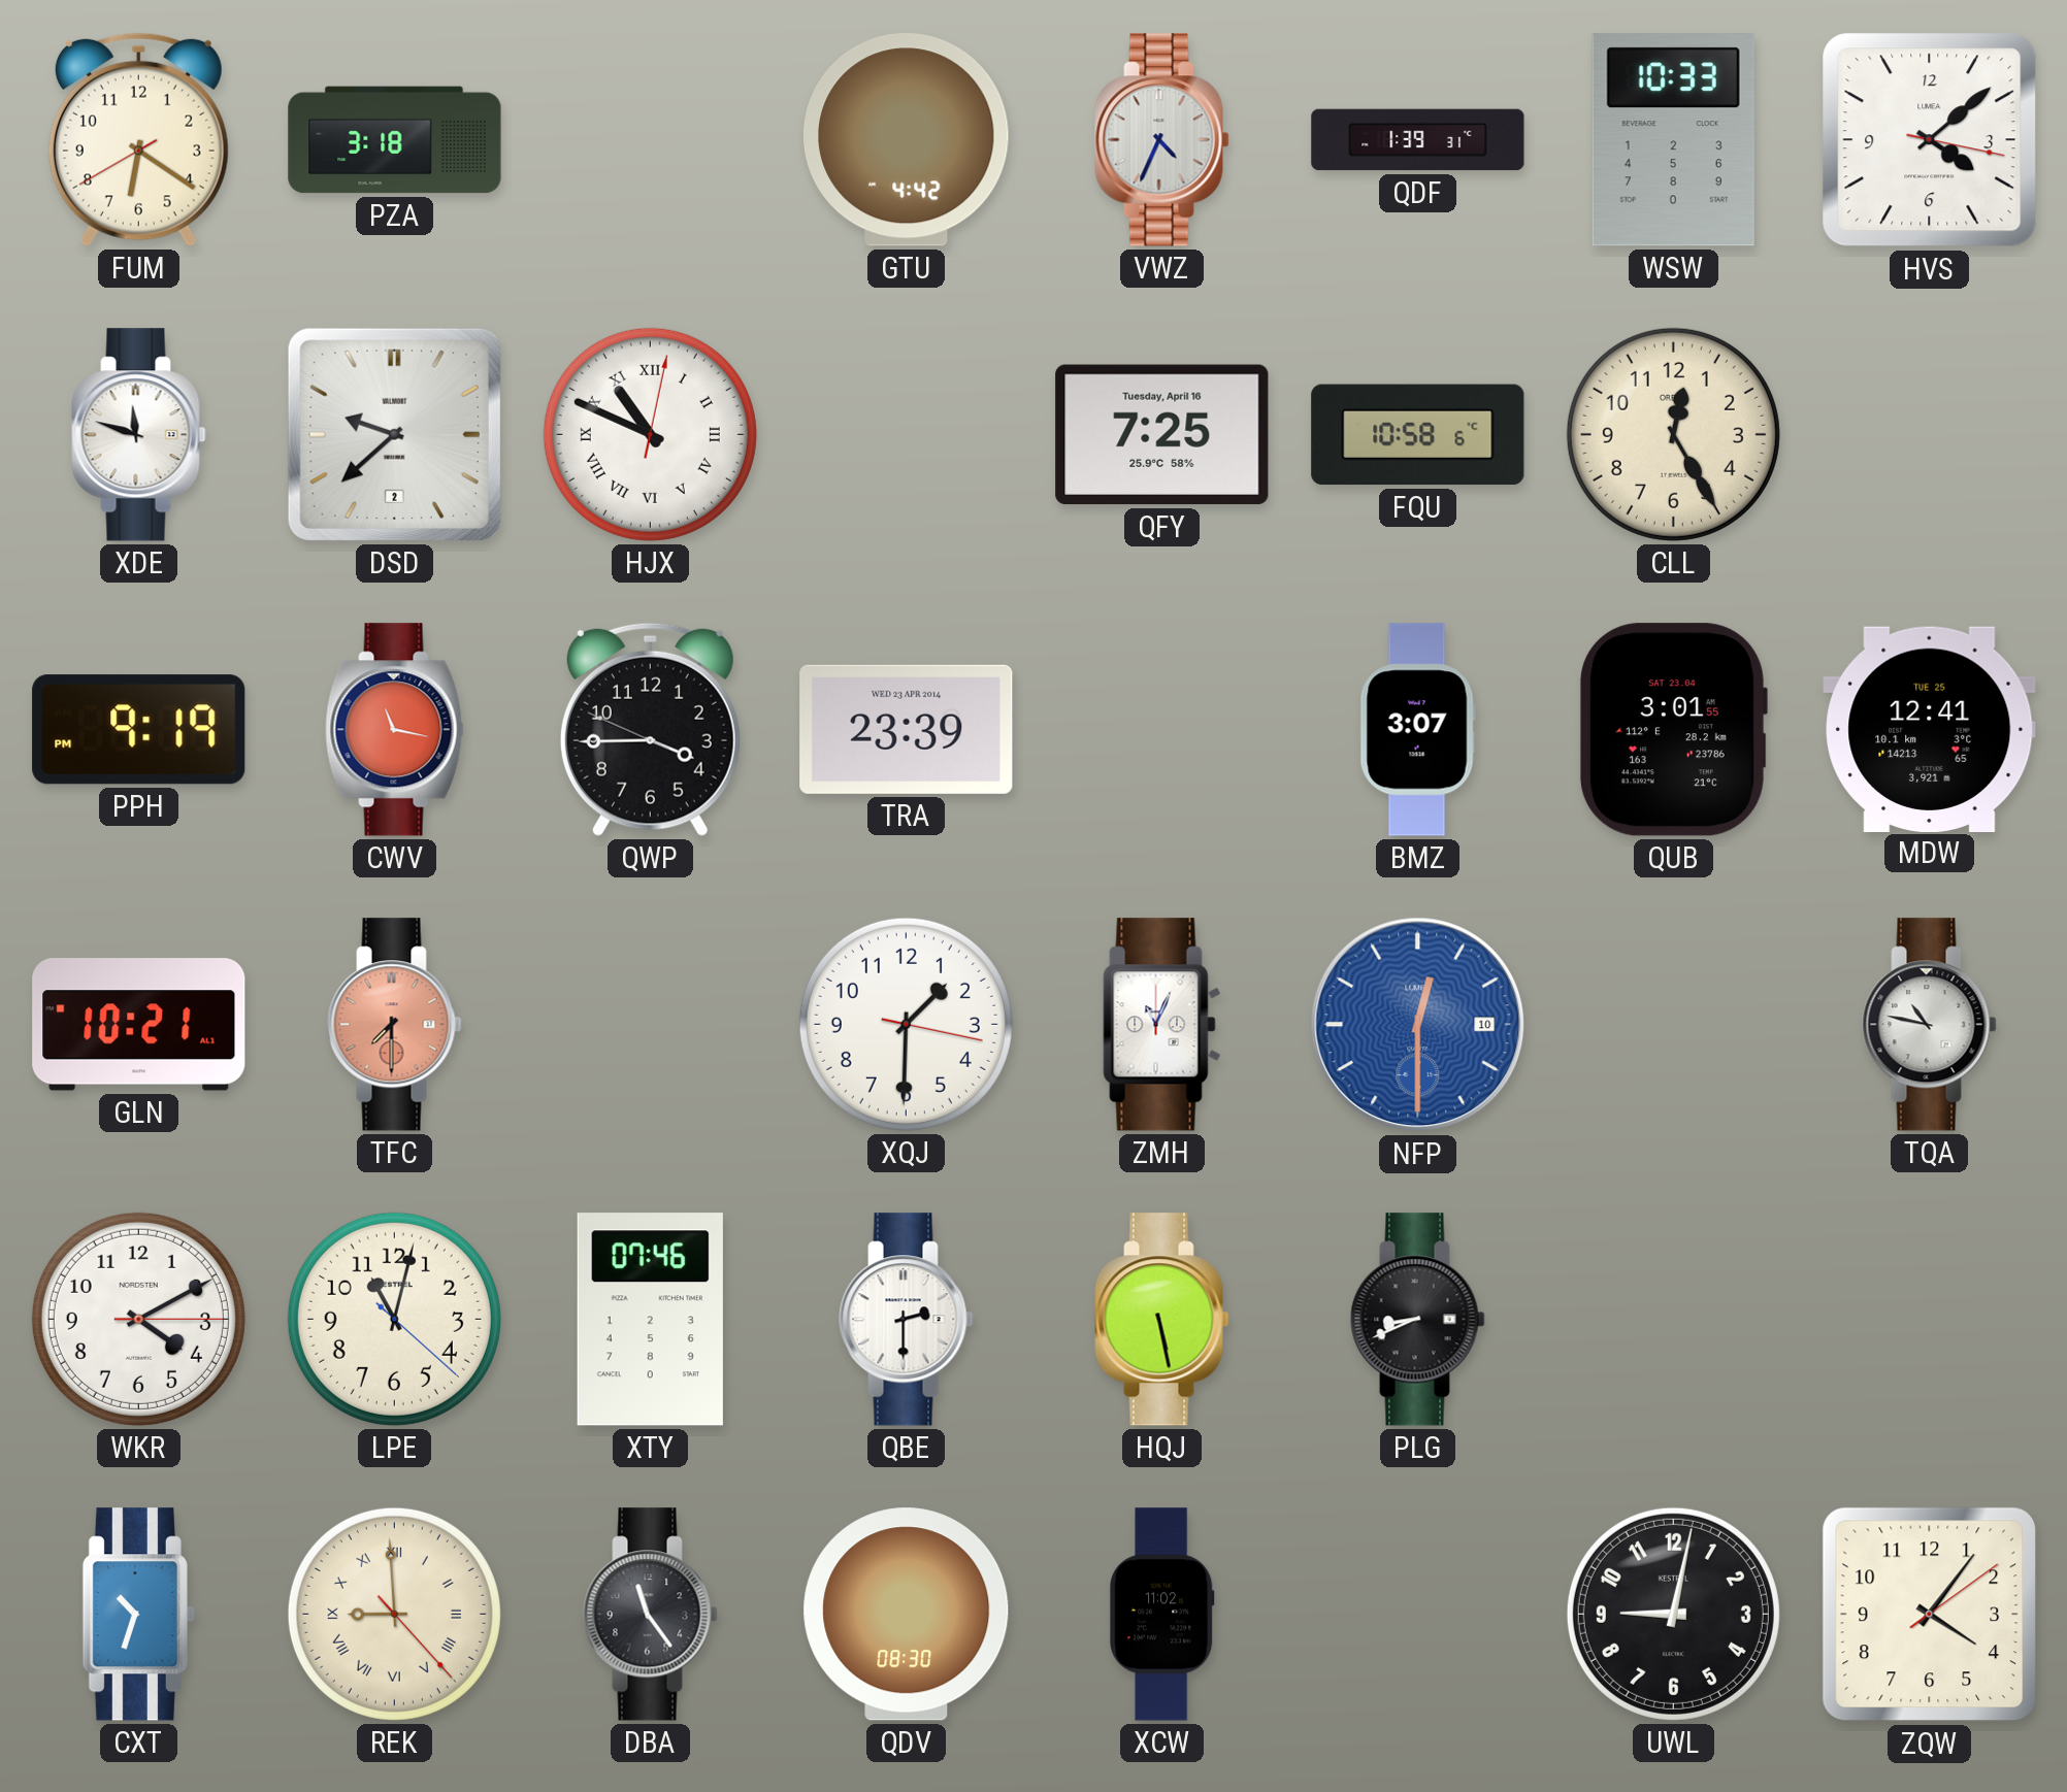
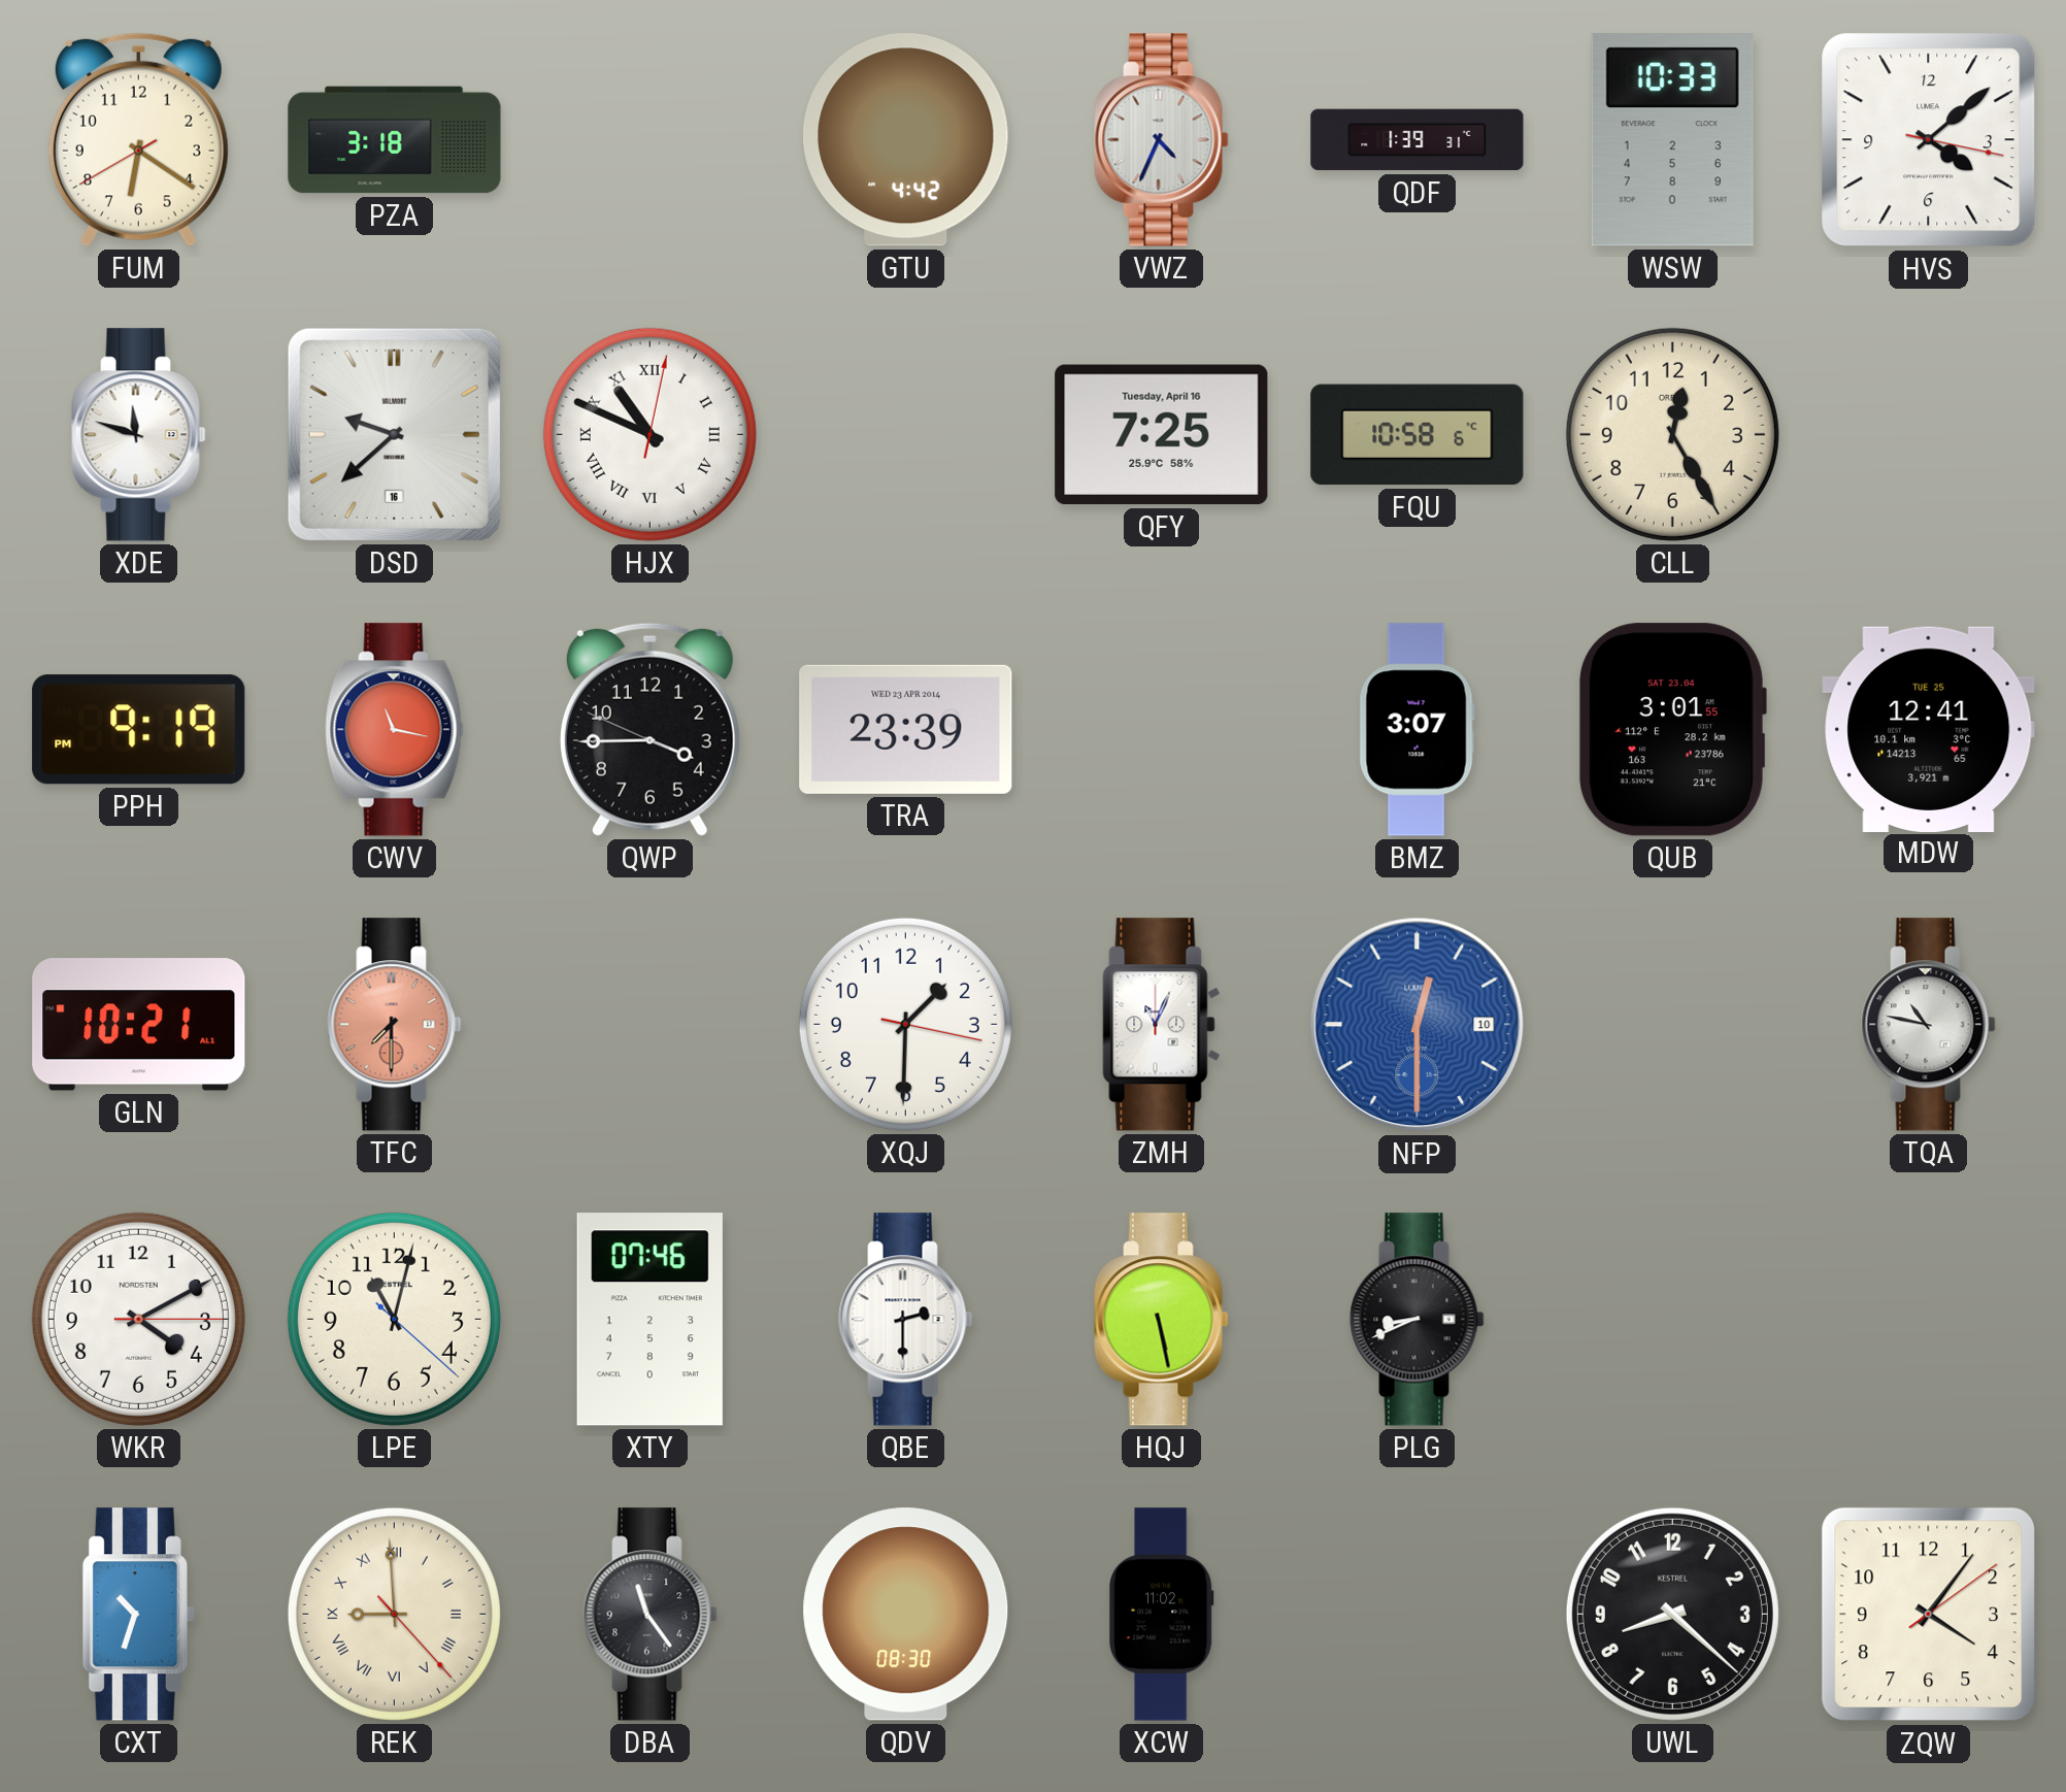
DSD date: 2 -> 16
UWL: 9:02 -> 8:22
